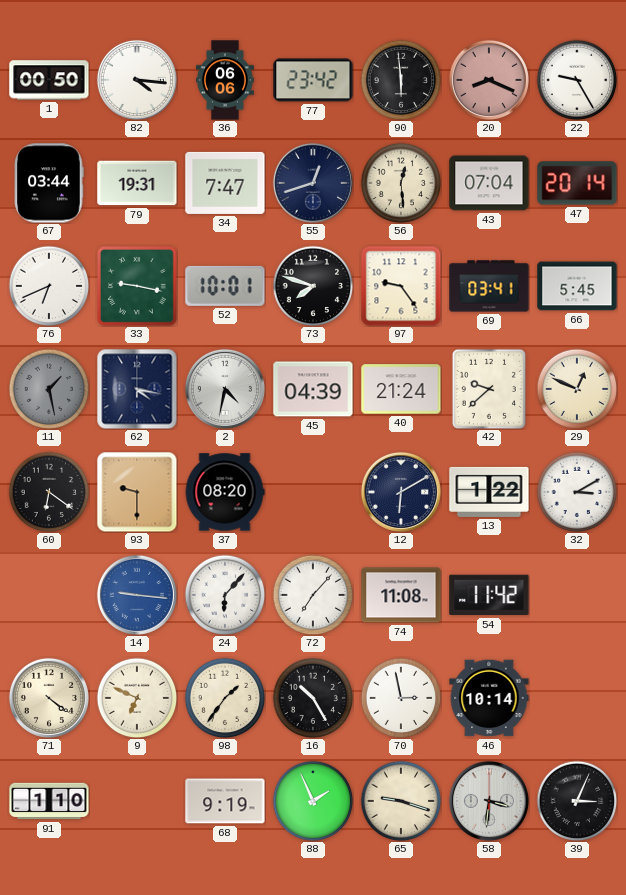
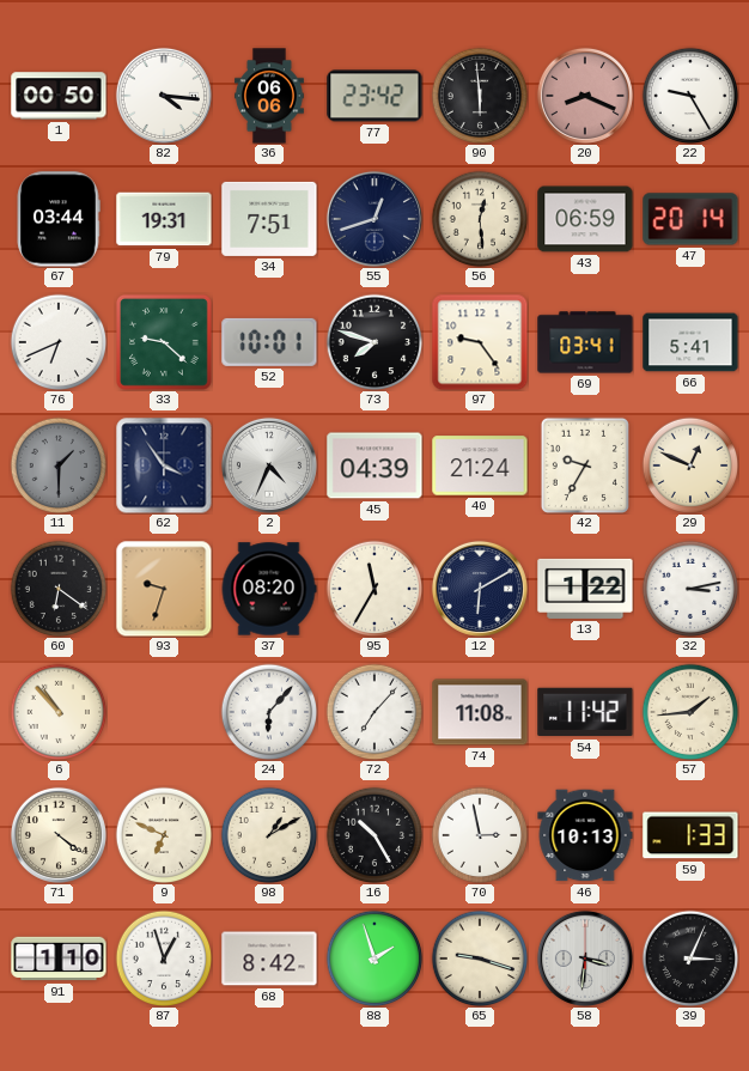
34: 7:47 -> 7:51
43: 07:04 -> 06:59
33: 9:17 -> 9:22
66: 5:45 -> 5:41
11: 1:28 -> 1:30
62: 4:17 -> 3:54
2: 4:32 -> 4:34
42: 9:38 -> 9:35
93: 9:30 -> 9:33
95: none -> 11:35
32: 3:10 -> 3:13
6: none -> 10:53
14: 9:16 -> none
57: none -> 1:44
98: 1:36 -> 1:10
46: 10:14 -> 10:13
59: none -> 1:33
87: none -> 12:57
68: 9:19 -> 8:42
88: 1:56 -> 1:57
